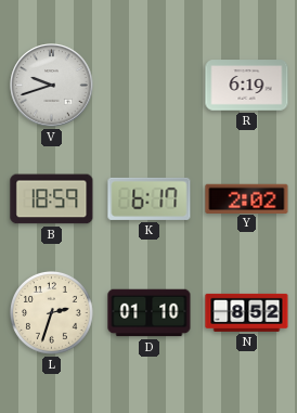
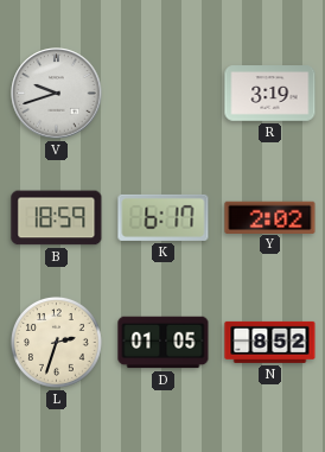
R: 6:19 -> 3:19
D: 01:10 -> 01:05
